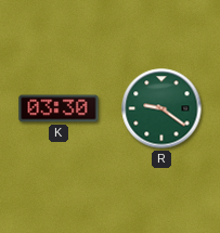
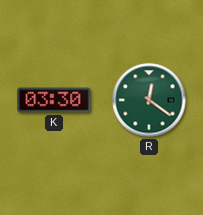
R: 9:21 -> 12:21
